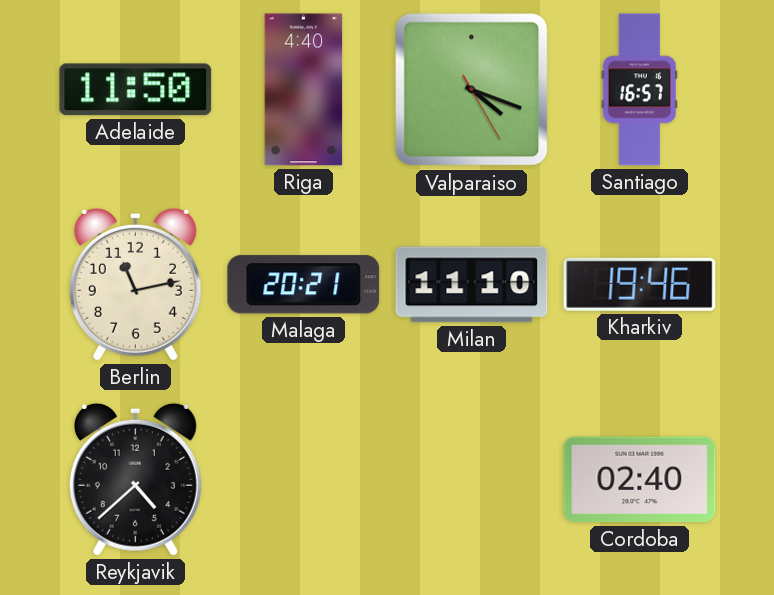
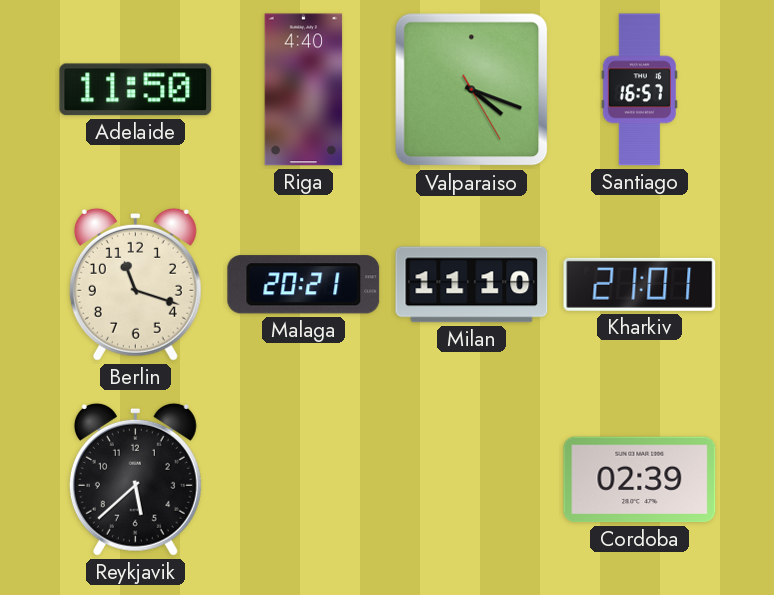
Berlin: 11:13 -> 11:18
Kharkiv: 19:46 -> 21:01
Reykjavik: 4:38 -> 5:38
Cordoba: 02:40 -> 02:39
